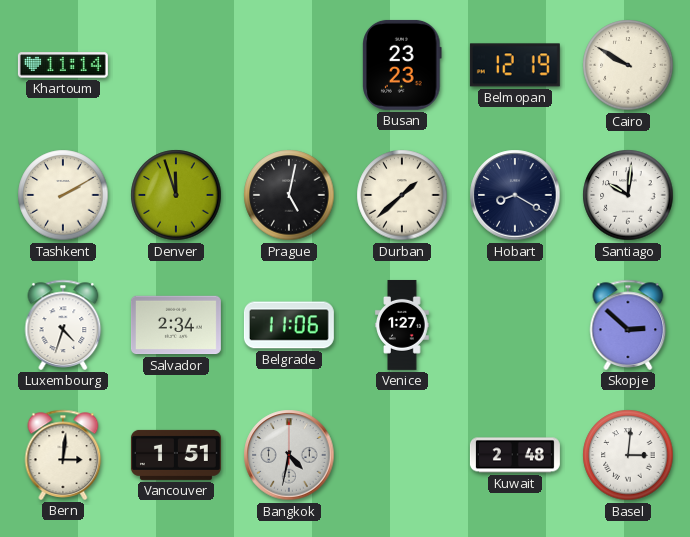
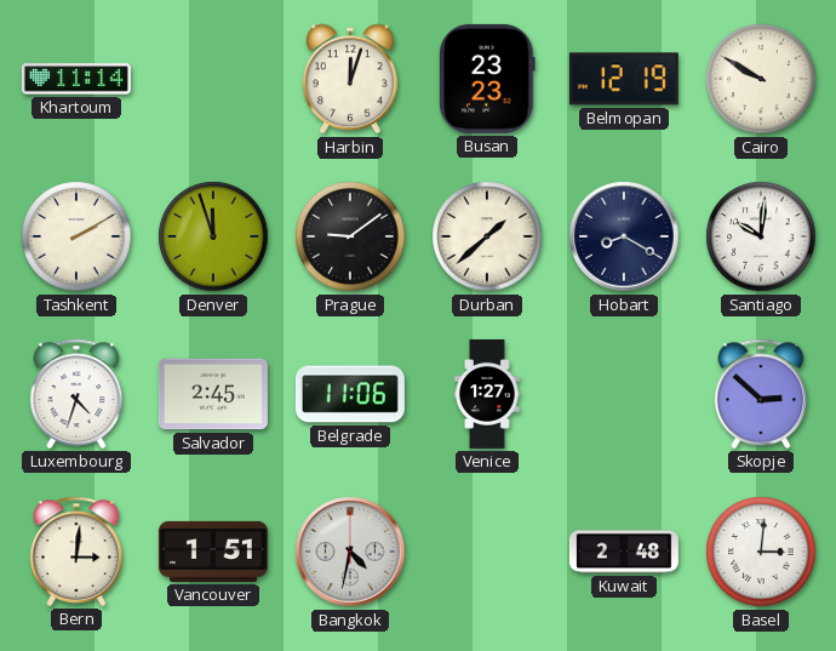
Harbin: none -> 12:03
Prague: 5:02 -> 9:09
Salvador: 2:34 -> 2:45
